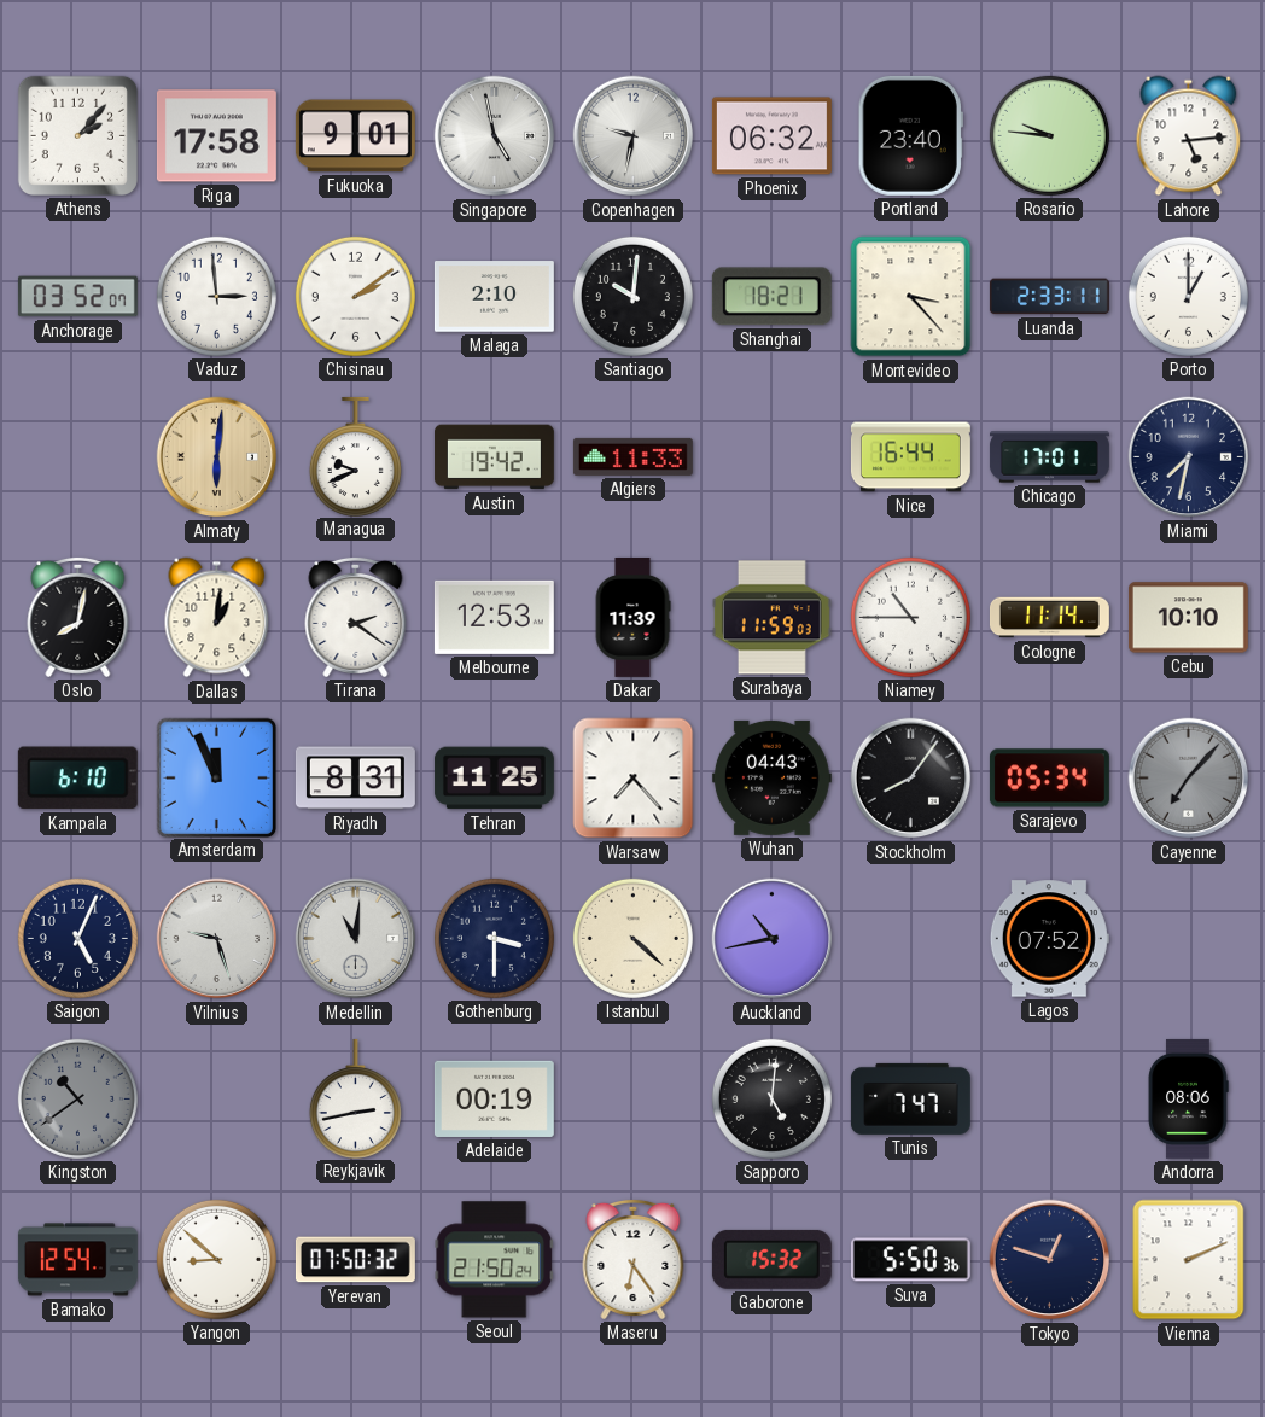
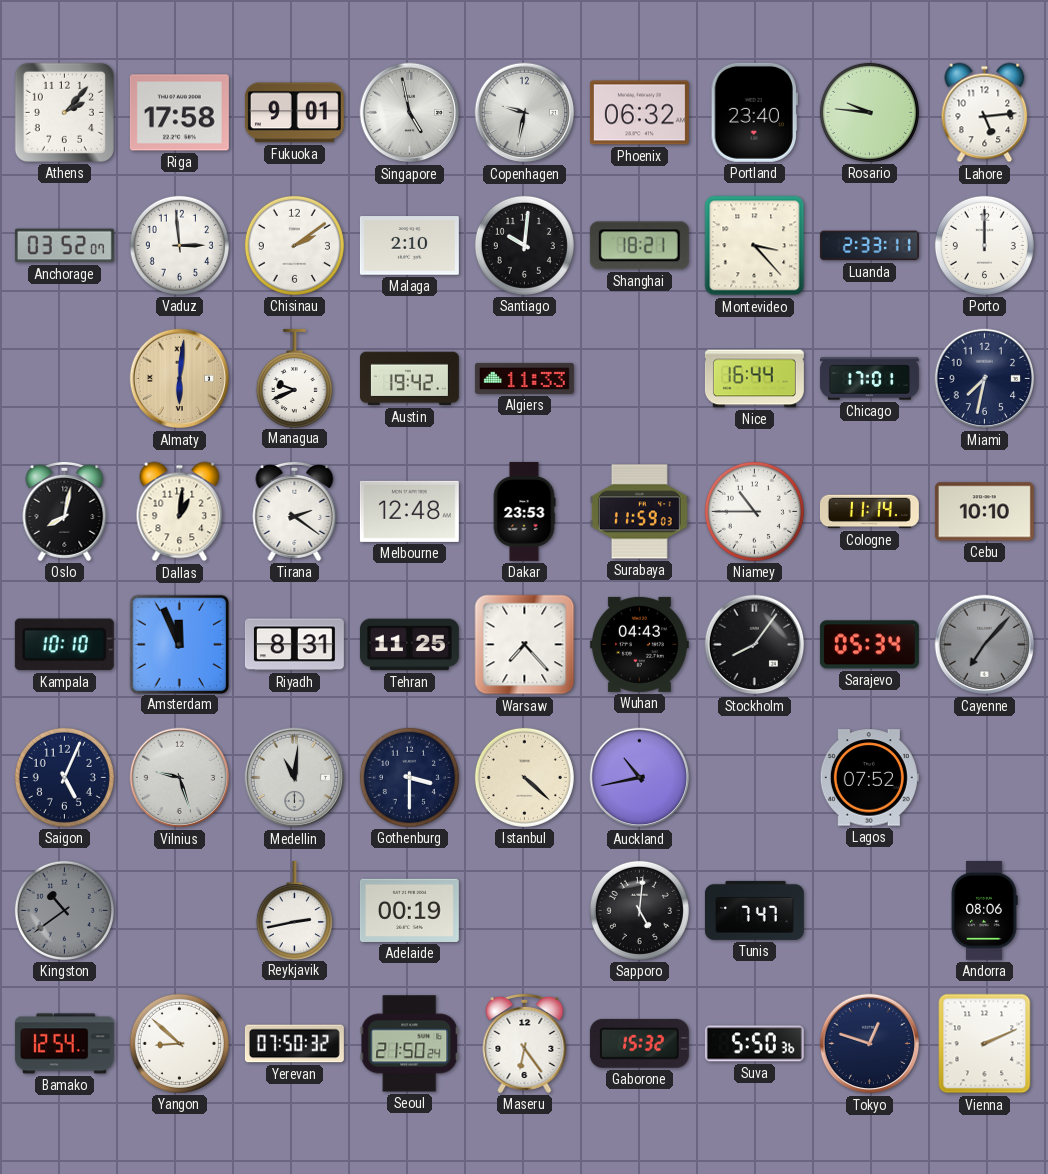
Porto: 1:00 -> 12:00
Melbourne: 12:53 -> 12:48
Dakar: 11:39 -> 23:53
Kampala: 6:10 -> 10:10
